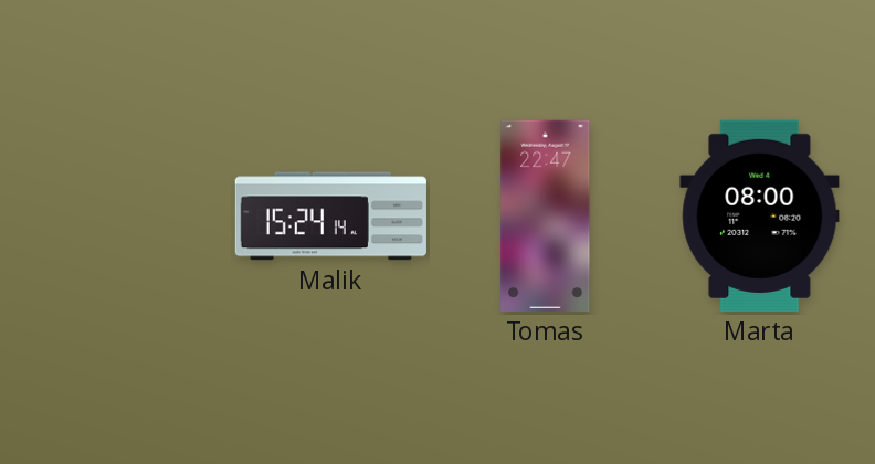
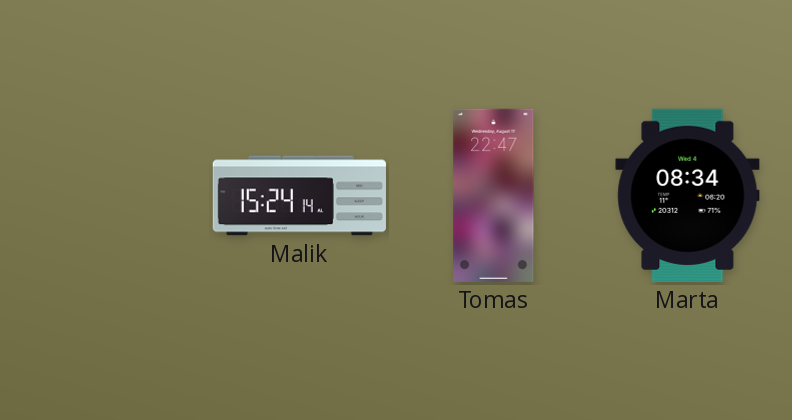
Marta: 08:00 -> 08:34
